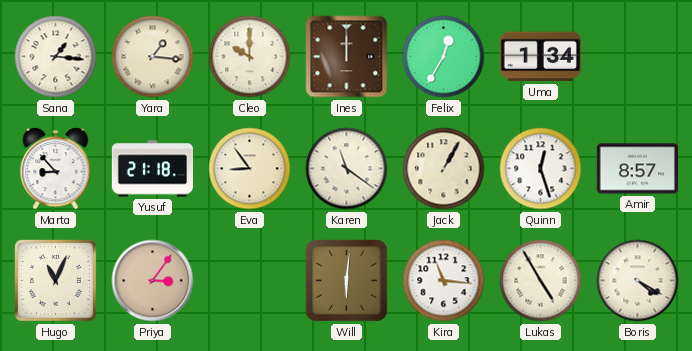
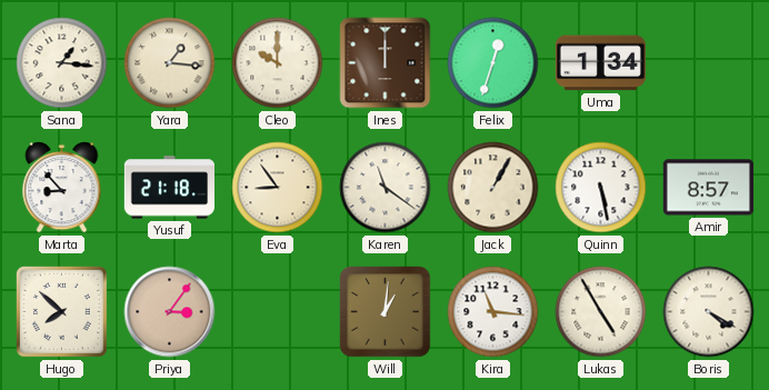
Felix: 12:35 -> 12:33
Quinn: 12:27 -> 5:28
Hugo: 11:04 -> 7:52
Will: 6:01 -> 1:01
